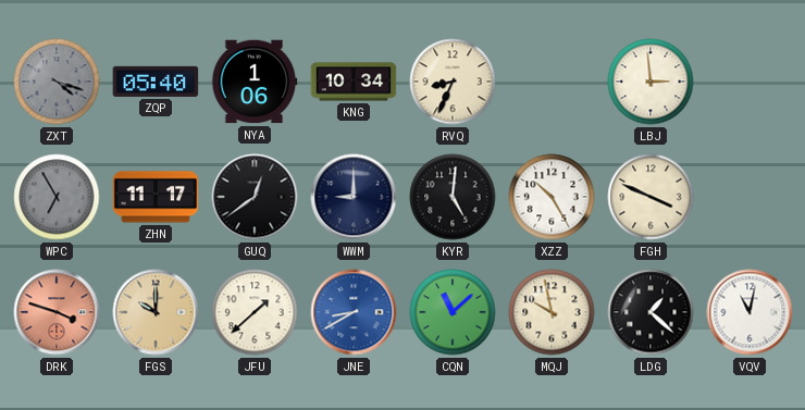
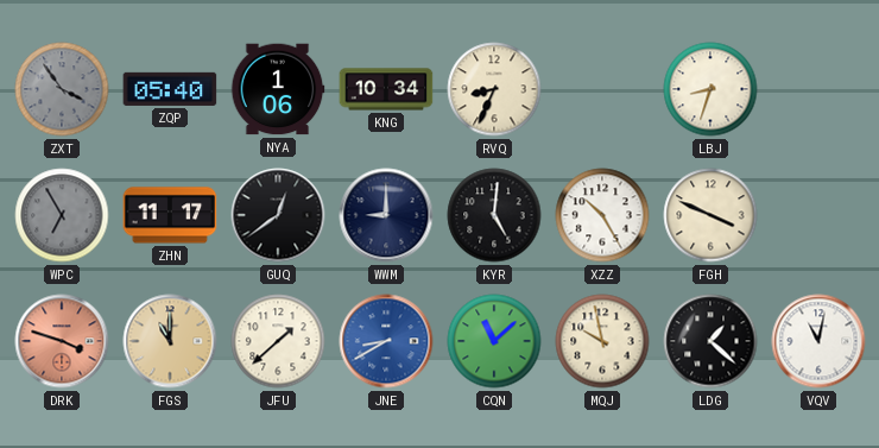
ZXT: 4:18 -> 3:54
LBJ: 2:59 -> 8:33
FGS: 10:00 -> 11:00
